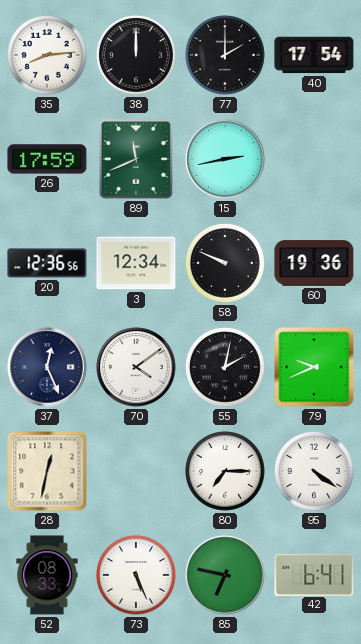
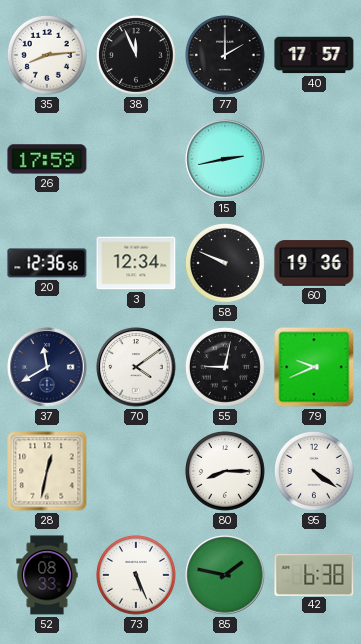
38: 12:00 -> 11:56
40: 17:54 -> 17:57
89: 11:41 -> none
37: 12:26 -> 11:40
55: 2:02 -> 9:02
80: 7:15 -> 8:15
85: 6:47 -> 1:47
42: 6:41 -> 6:38
